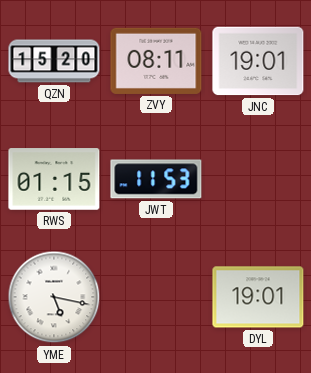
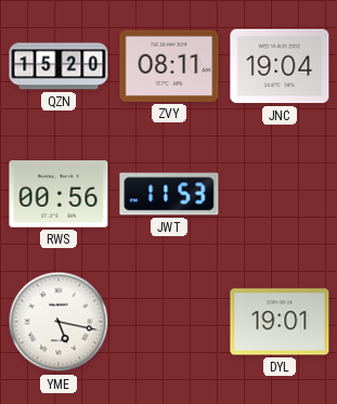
JNC: 19:01 -> 19:04
RWS: 01:15 -> 00:56
